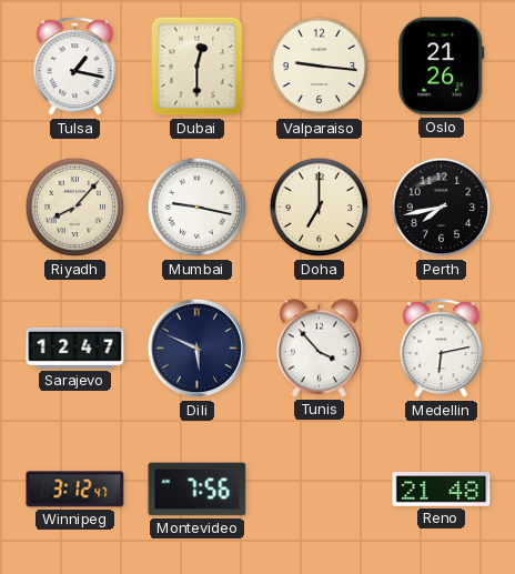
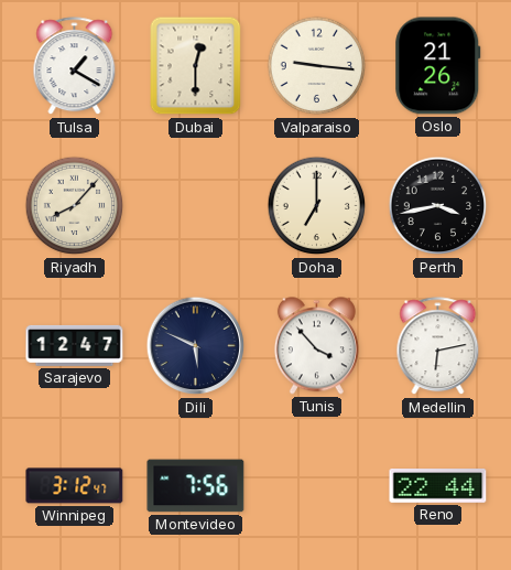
Tulsa: 1:17 -> 1:20
Mumbai: 9:17 -> none
Perth: 7:43 -> 3:43
Reno: 21:48 -> 22:44
